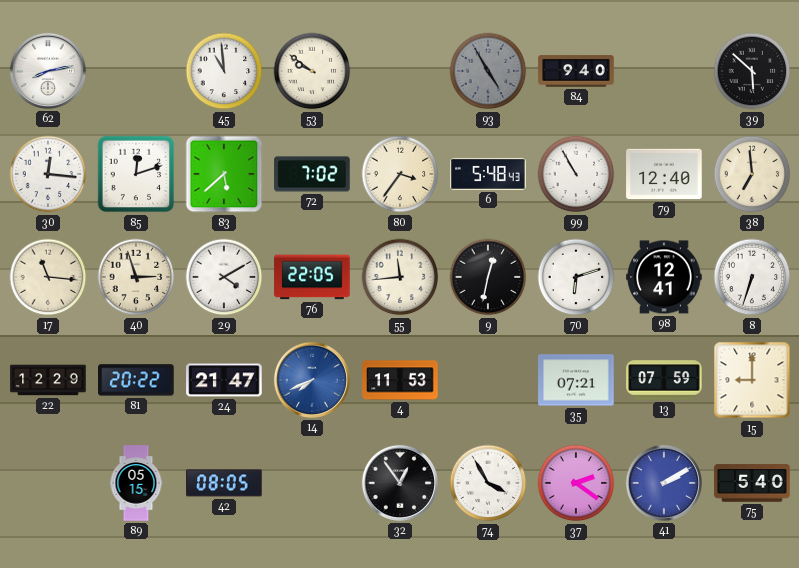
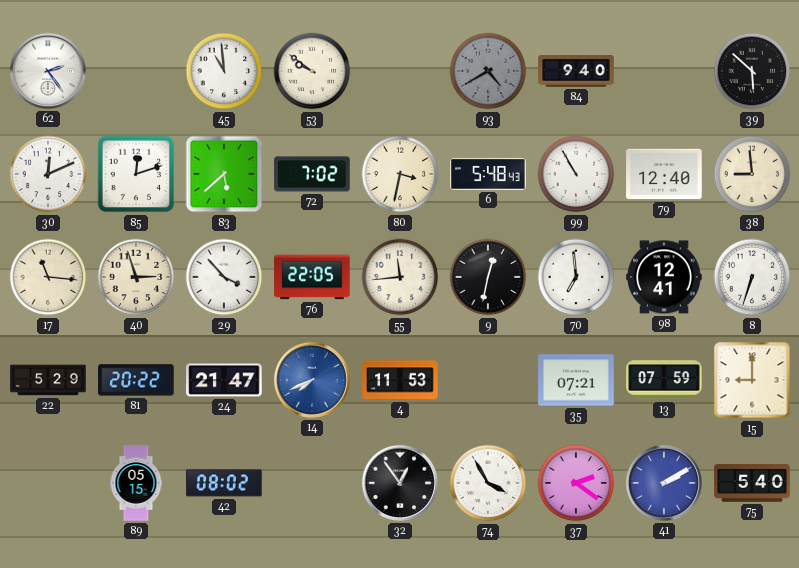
62: 8:13 -> 2:24
93: 4:55 -> 4:40
30: 12:16 -> 12:11
80: 3:36 -> 3:32
38: 6:59 -> 8:59
29: 4:10 -> 3:53
70: 6:12 -> 6:59
22: 12:29 -> 5:29
42: 08:05 -> 08:02
